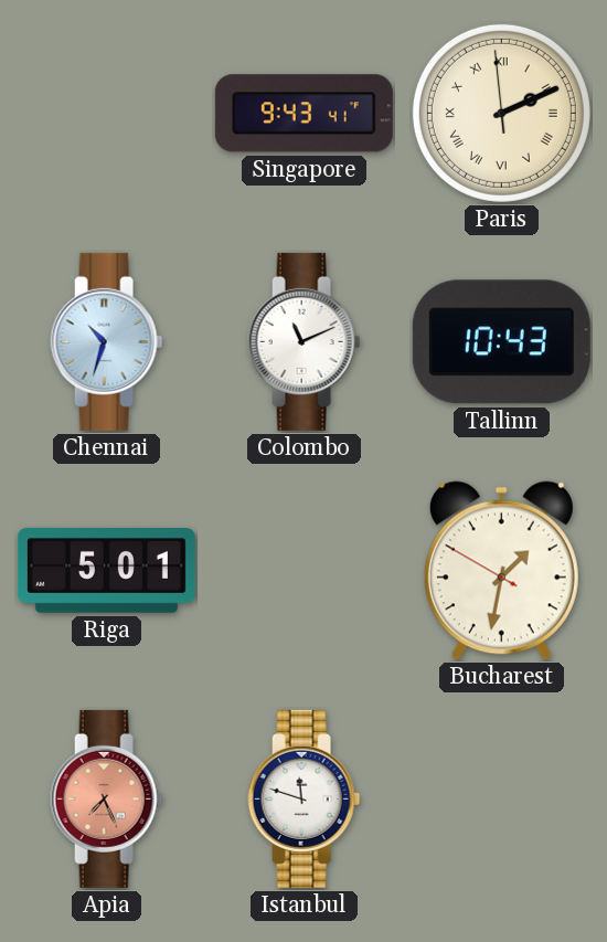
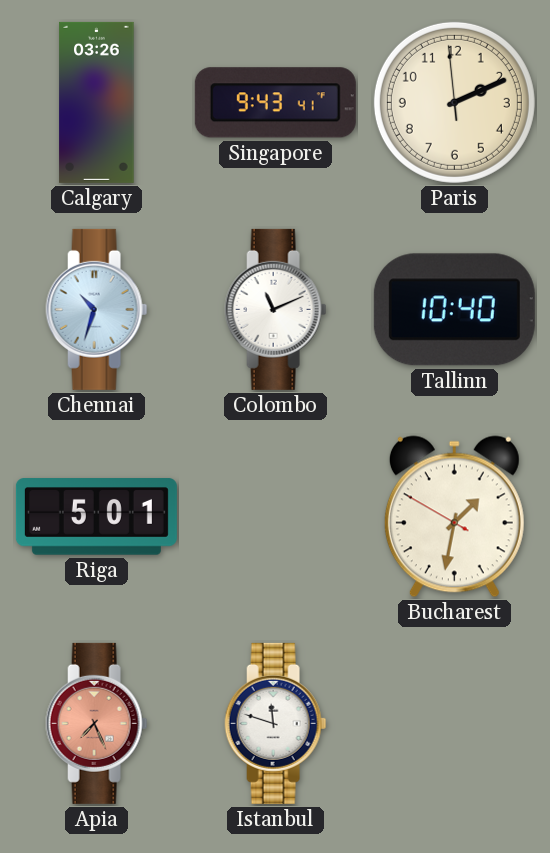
Calgary: none -> 03:26
Paris numerals: Roman -> Arabic
Tallinn: 10:43 -> 10:40
